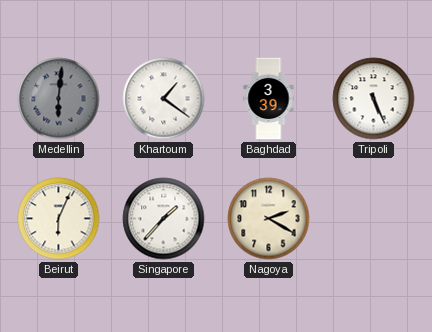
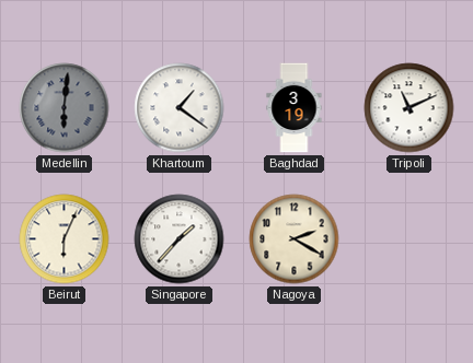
Baghdad: 3:39 -> 3:19
Tripoli: 5:26 -> 11:11
